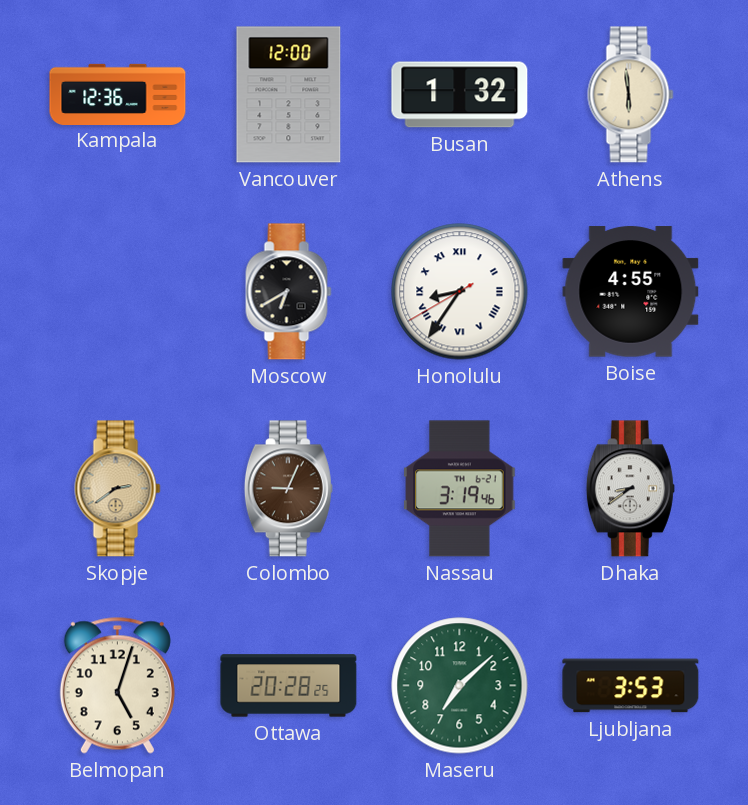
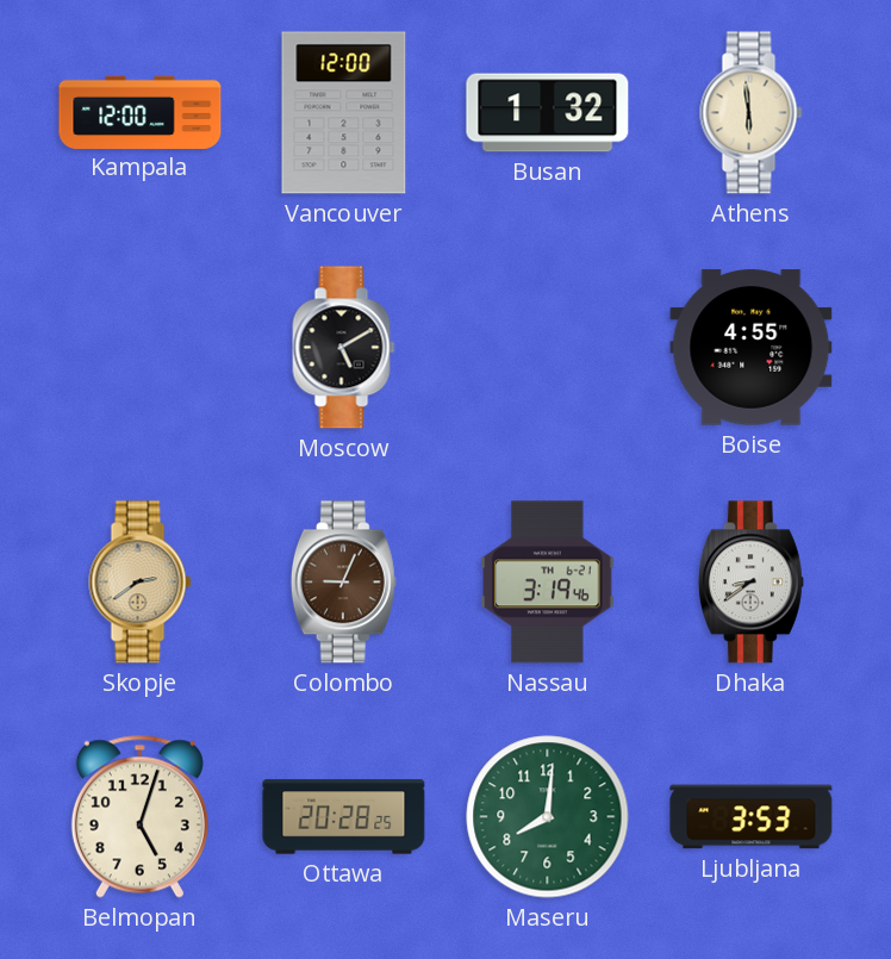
Kampala: 12:36 -> 12:00
Moscow: 6:40 -> 5:10
Honolulu: 8:35 -> none
Maseru: 7:08 -> 8:01
